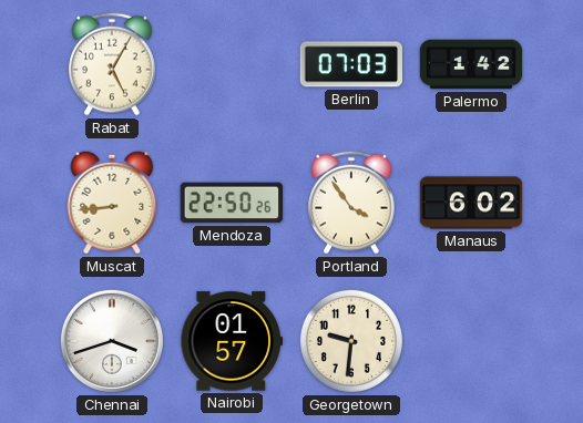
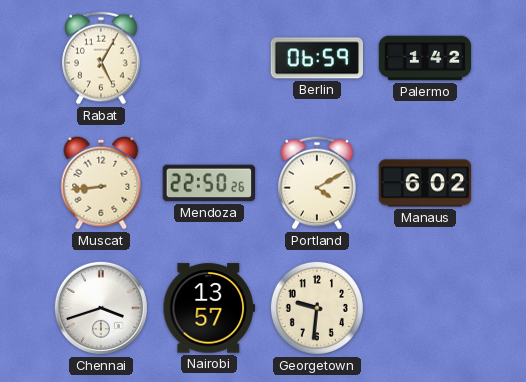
Berlin: 07:03 -> 06:59
Portland: 3:54 -> 4:10
Nairobi: 01:57 -> 13:57
